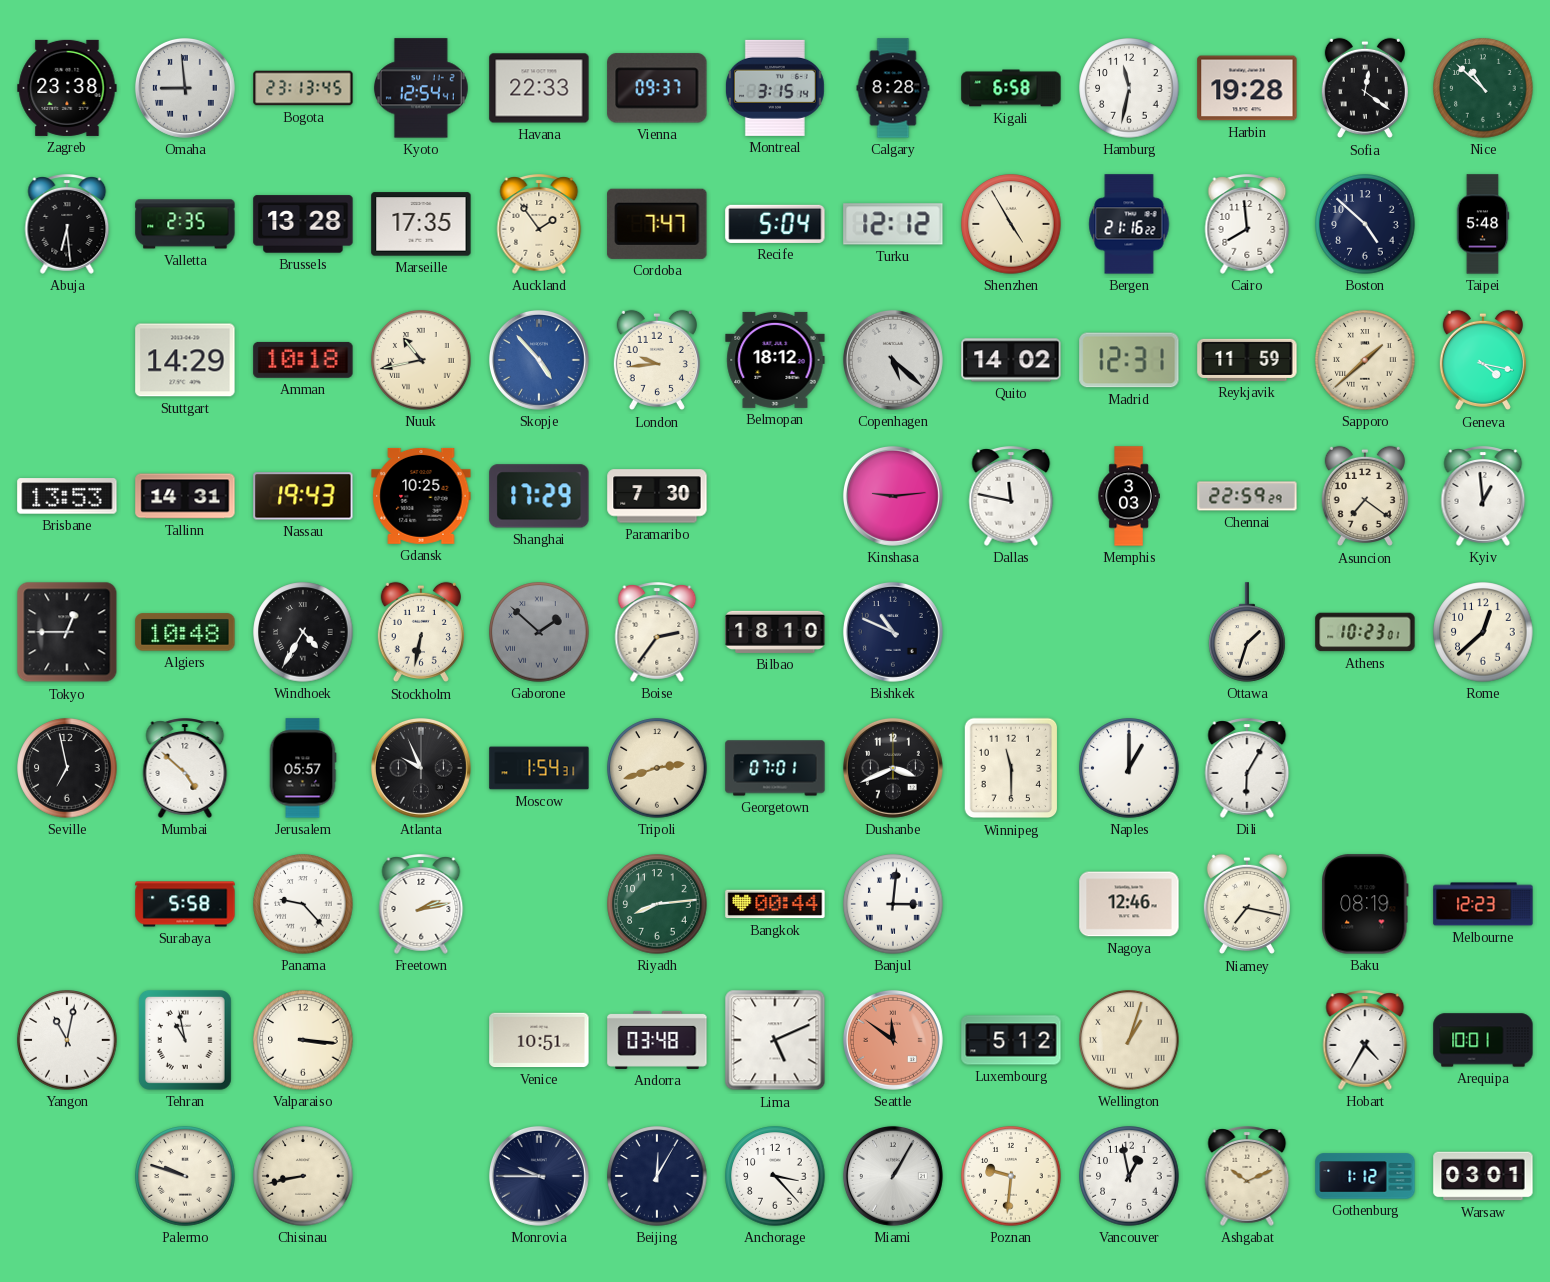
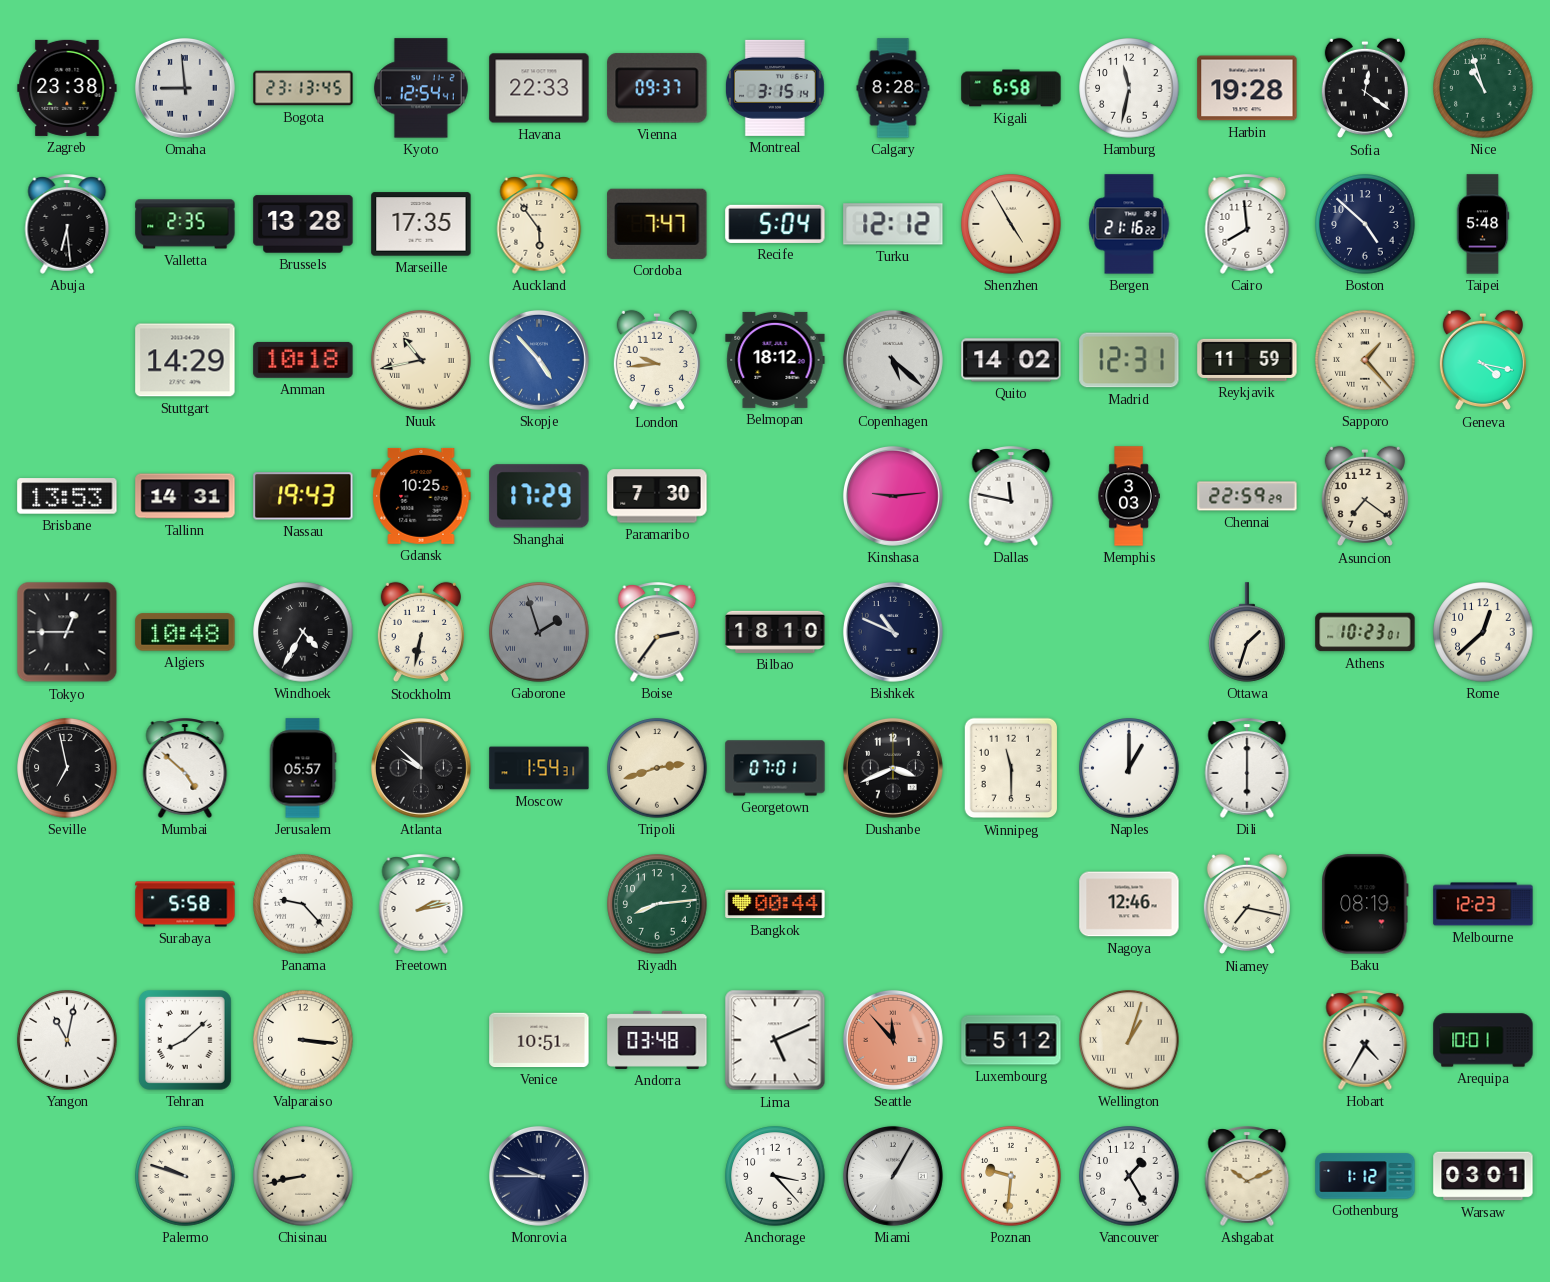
Nice: 10:52 -> 10:57
Auckland: 1:54 -> 5:54
Sapporo: 1:38 -> 1:23
Kyiv: 12:59 -> none
Gaborone: 1:52 -> 1:57
Atlanta: 9:56 -> 9:52
Dili: 6:05 -> 6:00
Banjul: 3:01 -> none
Tehran: 10:58 -> 8:08
Seattle: 11:51 -> 11:53
Beijing: 12:05 -> none
Vancouver: 12:58 -> 1:25
